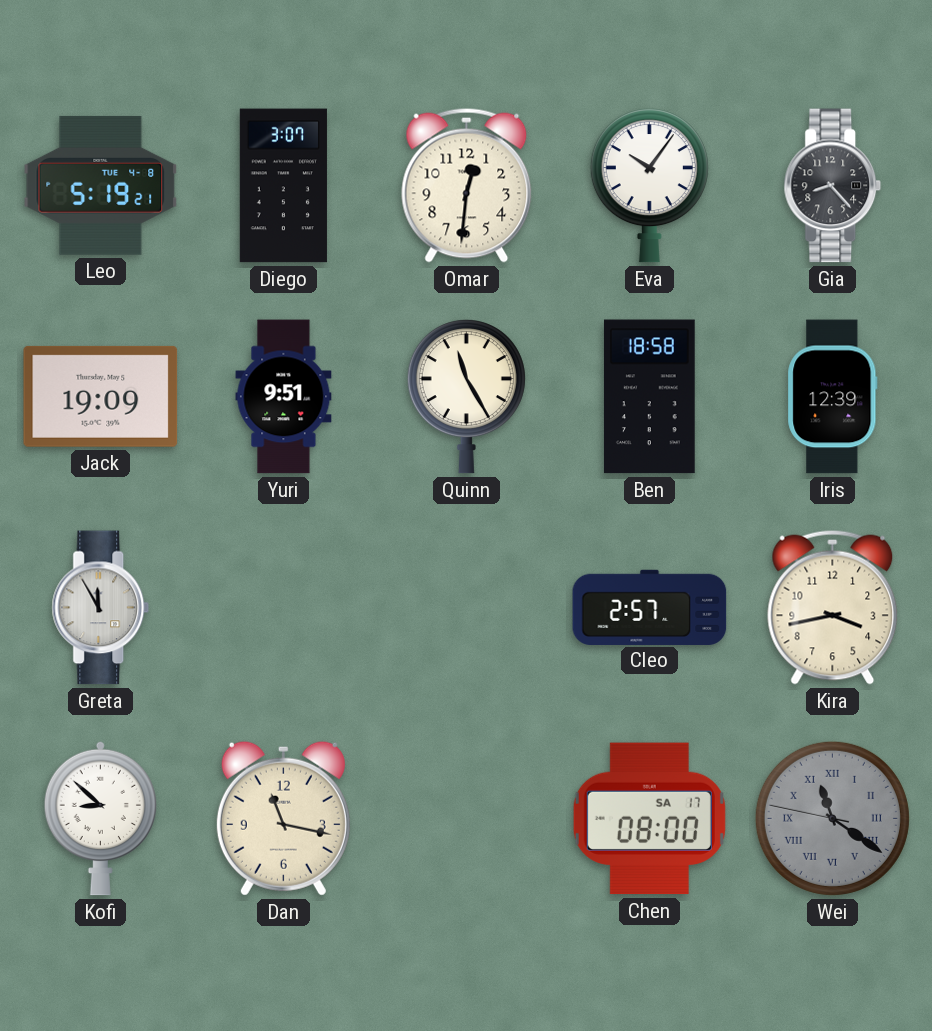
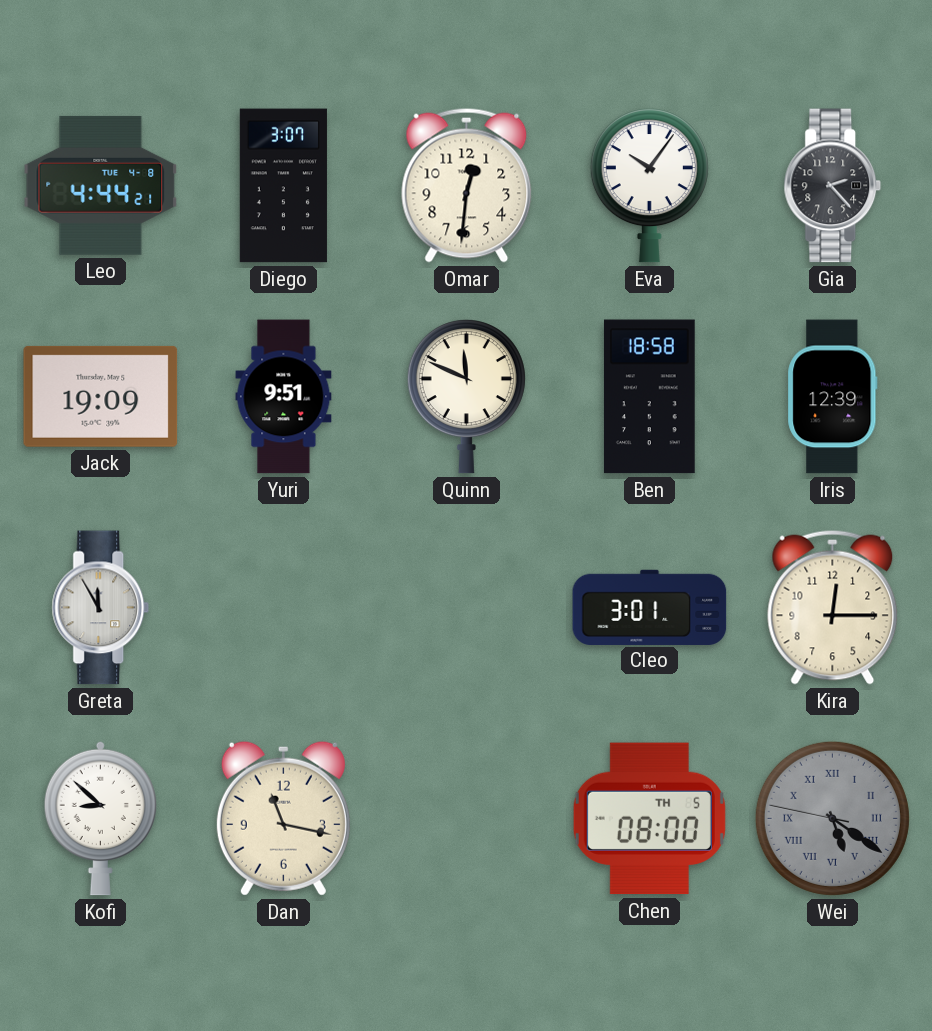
Leo: 5:19 -> 4:44
Gia: 8:23 -> 2:23
Quinn: 11:25 -> 11:49
Cleo: 2:57 -> 3:01
Kira: 3:43 -> 12:15
Chen date: SA 17 -> TH 5
Wei: 11:20 -> 5:20
